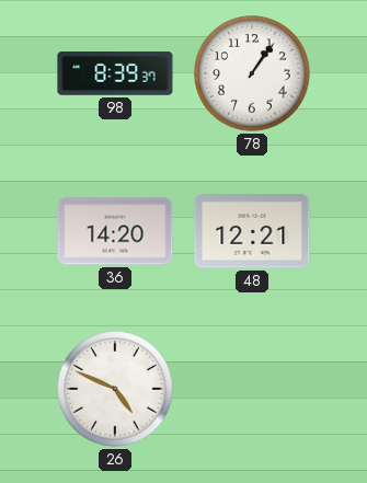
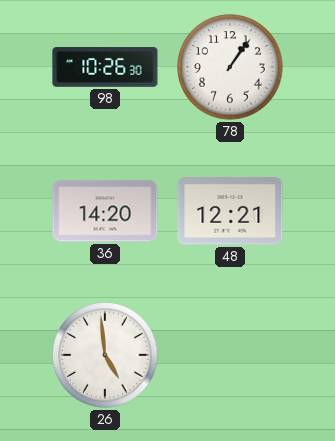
98: 8:39 -> 10:26
26: 4:49 -> 4:59
